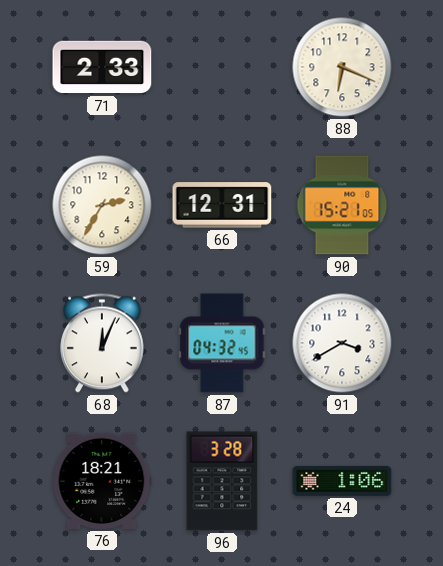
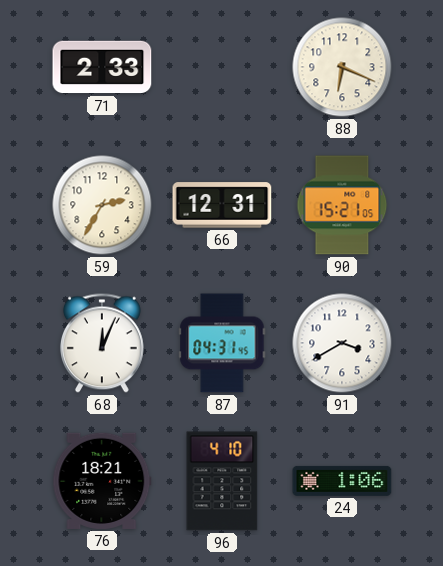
87: 04:32 -> 04:31
96: 3:28 -> 4:10
